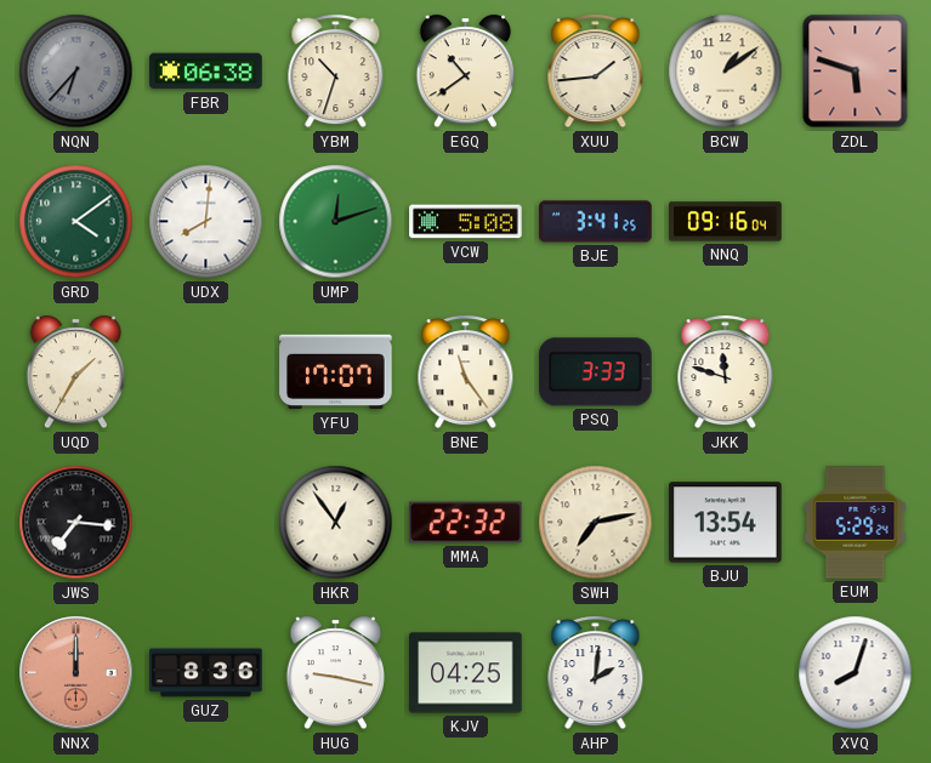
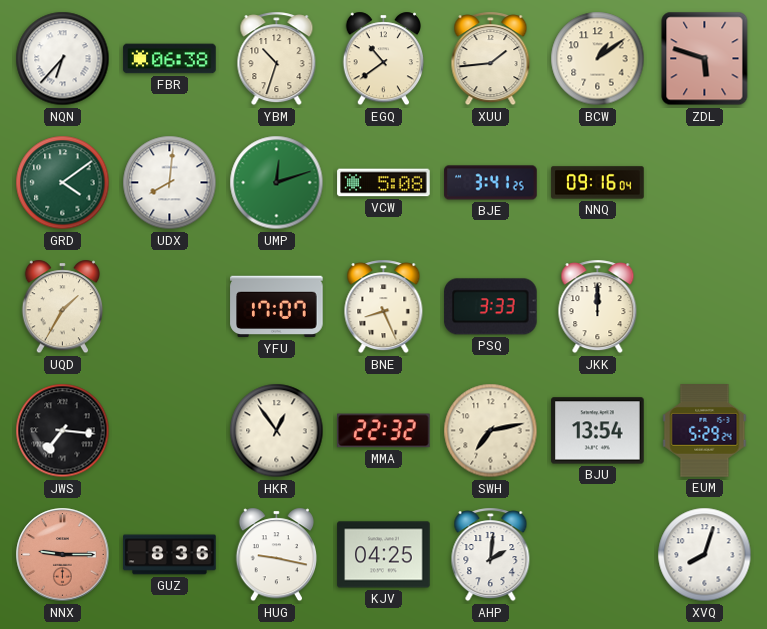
NQN dial: grey -> white
BNE: 11:24 -> 8:26
JKK: 11:48 -> 12:00
NNX: 12:00 -> 9:15
